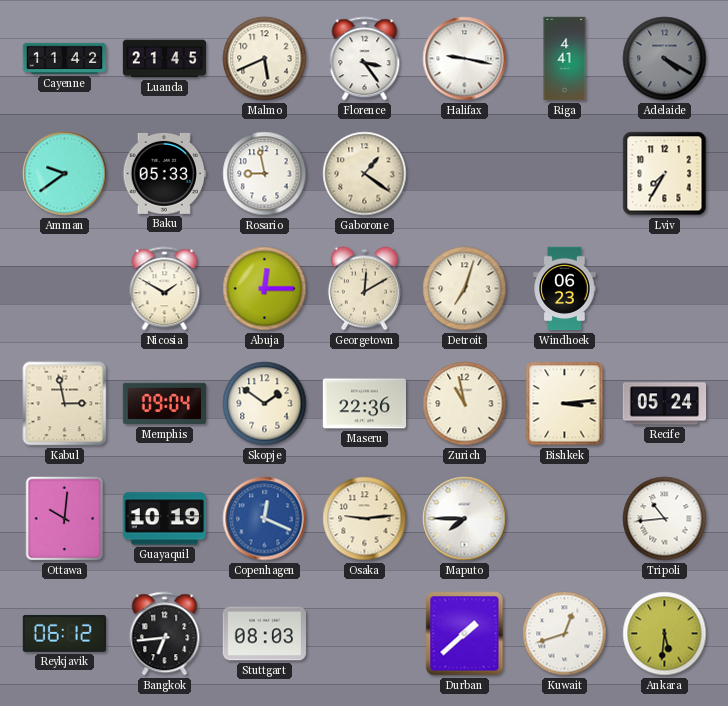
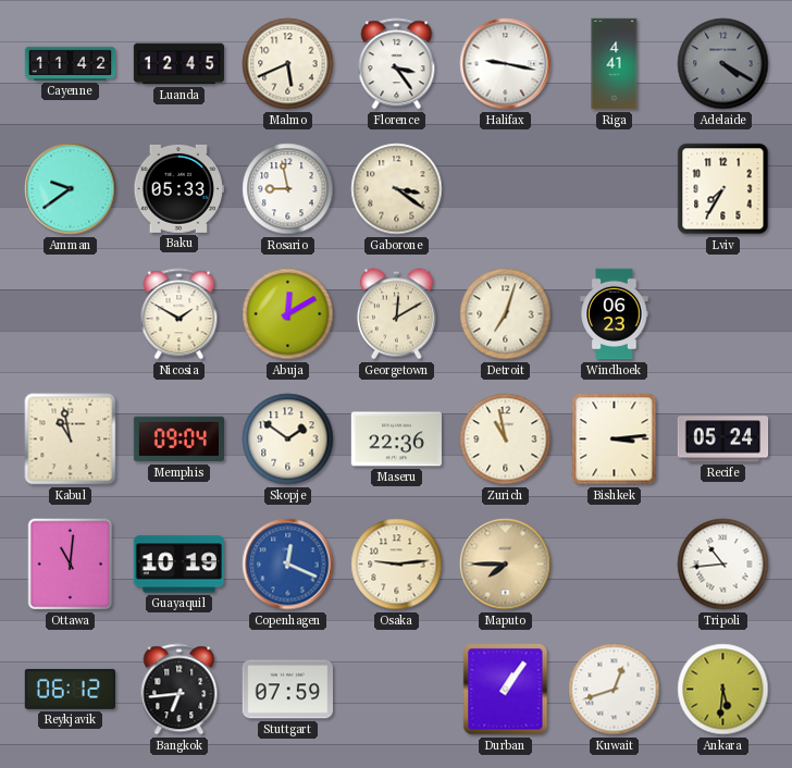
Luanda: 21:45 -> 12:45
Gaborone: 1:21 -> 3:21
Abuja: 12:15 -> 12:10
Kabul: 2:58 -> 10:58
Ottawa: 10:01 -> 11:01
Maputo dial: white -> champagne
Stuttgart: 08:03 -> 07:59
Durban: 1:38 -> 1:06
